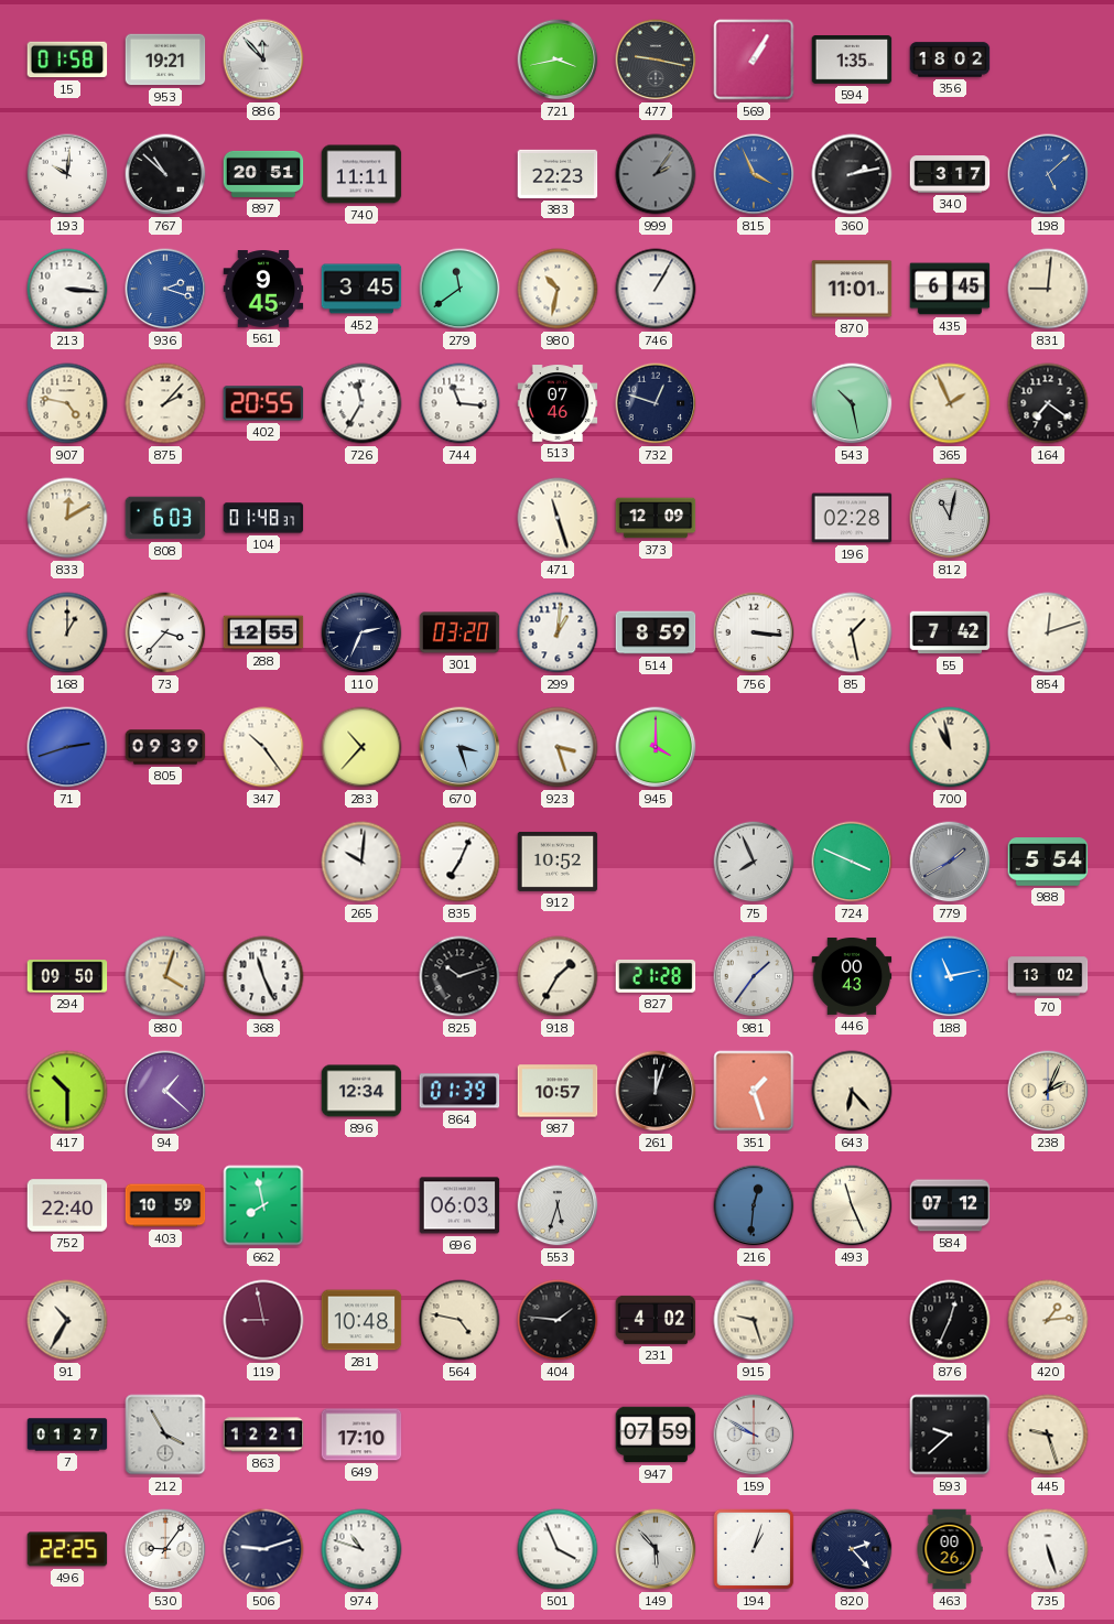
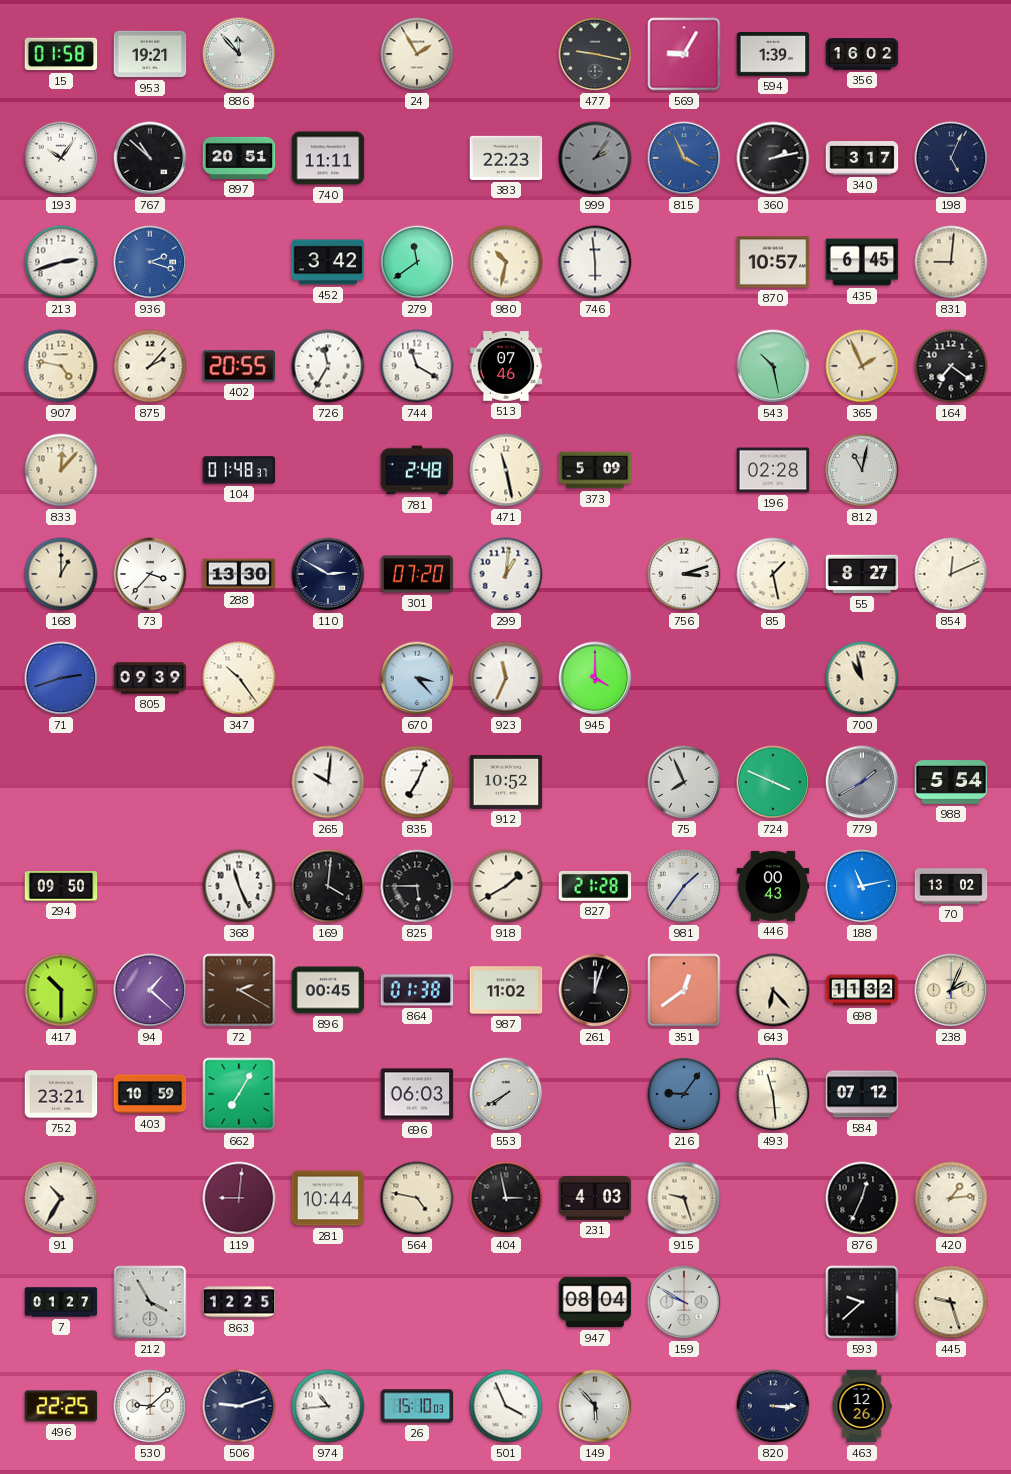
24: none -> 1:55
721: 3:43 -> none
569: 1:05 -> 9:05
594: 1:35 -> 1:39
356: 18:02 -> 16:02
193: 10:01 -> 10:06
198: 5:08 -> 5:04
198 dial: blue -> navy
213: 3:16 -> 2:42
561: 9:45 -> none
452: 3:45 -> 3:42
746: 1:05 -> 5:59
870: 11:01 -> 10:57
744: 11:16 -> 11:20
732: 12:48 -> none
833: 12:10 -> 12:07
808: 6:03 -> none
781: none -> 2:48
471: 11:27 -> 11:28
373: 12:09 -> 5:09
288: 12:55 -> 13:30
110: 2:34 -> 2:50
301: 03:20 -> 07:20
514: 8:59 -> none
756: 3:16 -> 3:12
55: 7:42 -> 8:27
854: 12:12 -> 12:11
283: 10:37 -> none
670: 3:27 -> 3:23
923: 3:27 -> 11:34
880: 4:03 -> none
169: none -> 4:01
825: 10:12 -> 5:45
918: 1:35 -> 1:40
72: none -> 2:20
896: 12:34 -> 00:45
864: 01:39 -> 01:38
987: 10:57 -> 11:02
351: 1:27 -> 12:39
698: none -> 11:32
752: 22:40 -> 23:21
662: 7:58 -> 7:05
553: 5:33 -> 7:40
216: 12:31 -> 9:06
493: 11:26 -> 11:29
119: 8:58 -> 9:01
281: 10:48 -> 10:44
404: 1:46 -> 2:58
231: 4:02 -> 4:03
863: 12:21 -> 12:25
649: 17:10 -> none
947: 07:59 -> 08:04
530: 9:06 -> 9:08
974: 10:48 -> 10:44
26: none -> 15:10
194: 1:03 -> none
820: 2:23 -> 3:15
463: 00:26 -> 12:26
735: 5:27 -> none
